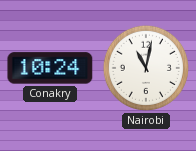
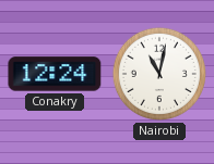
Conakry: 10:24 -> 12:24
